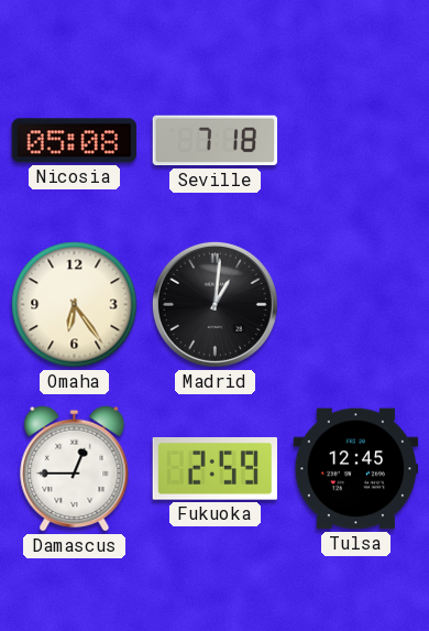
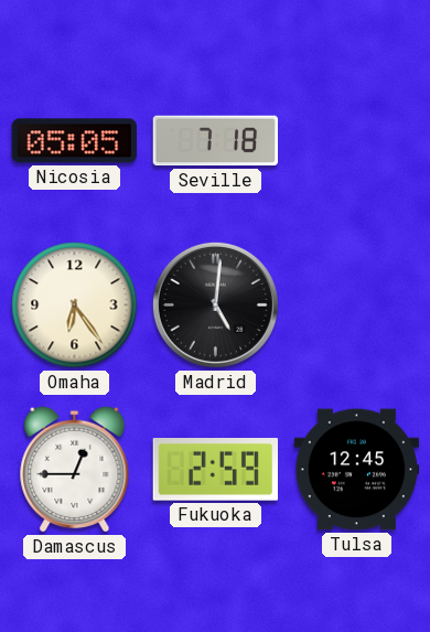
Nicosia: 05:08 -> 05:05
Madrid: 1:01 -> 5:01
